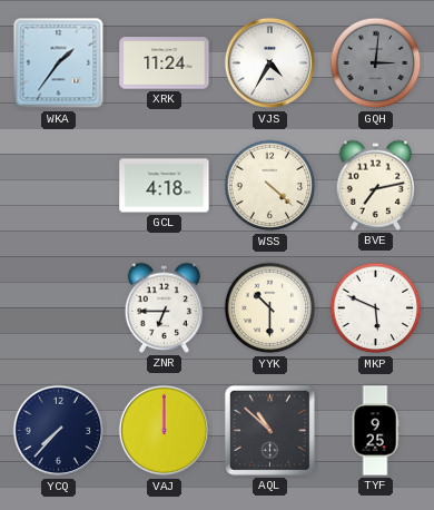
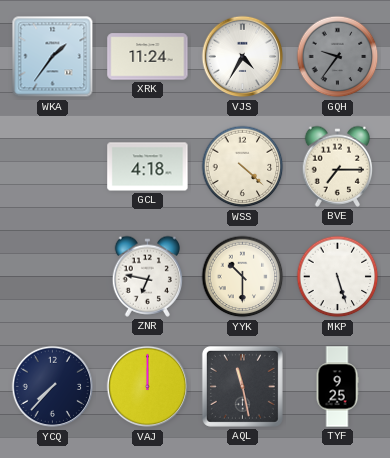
GQH: 3:01 -> 9:36
BVE: 7:13 -> 7:15
ZNR: 6:45 -> 6:47
MKP: 5:49 -> 5:27
AQL: 10:52 -> 11:28
